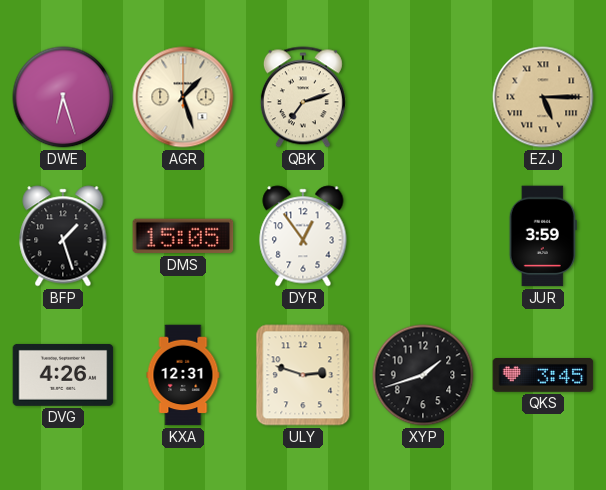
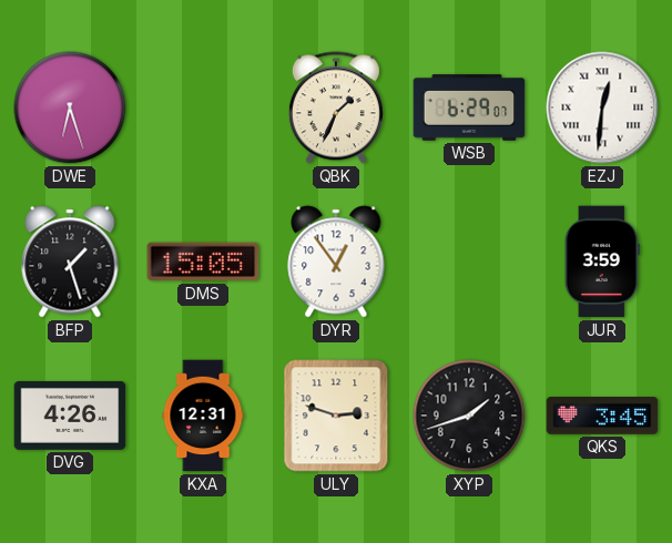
AGR: 1:27 -> none
QBK: 7:12 -> 1:34
WSB: none -> 6:29
EZJ: 5:15 -> 12:31
EZJ dial: champagne -> white
